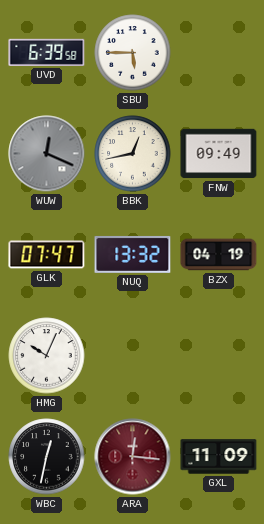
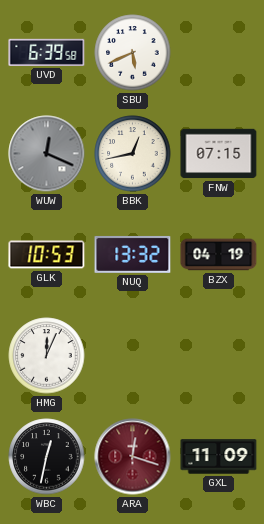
SBU: 5:45 -> 5:41
FNW: 09:49 -> 07:15
GLK: 07:47 -> 10:53
HMG: 10:04 -> 12:04
ARA: 12:16 -> 12:18
